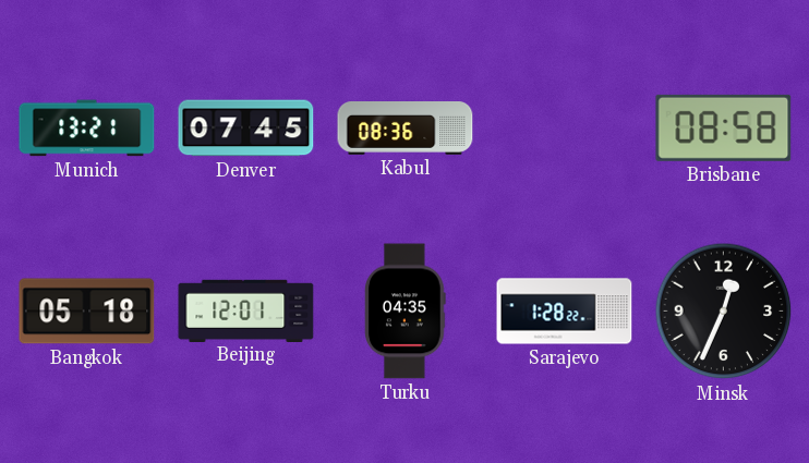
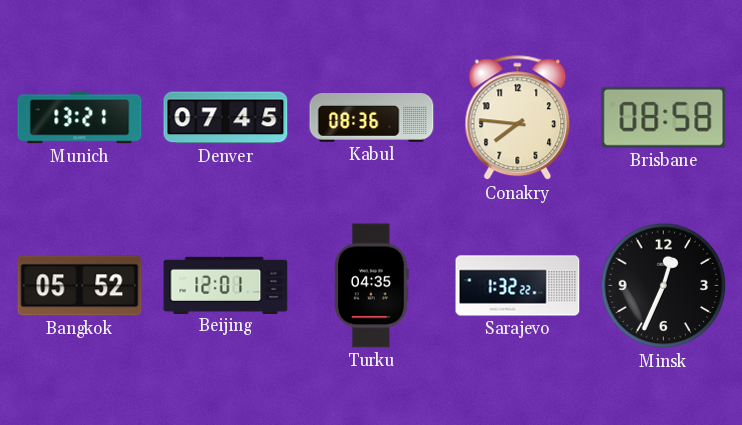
Conakry: none -> 7:46
Bangkok: 05:18 -> 05:52
Sarajevo: 1:28 -> 1:32
